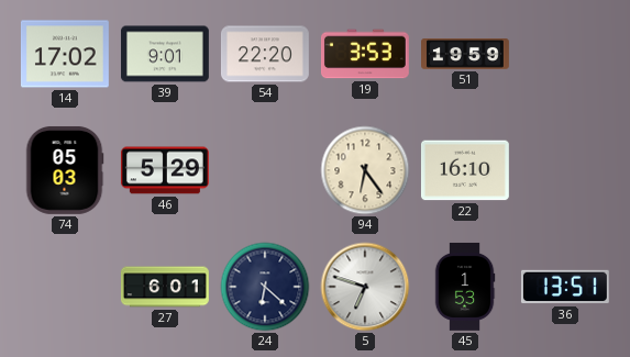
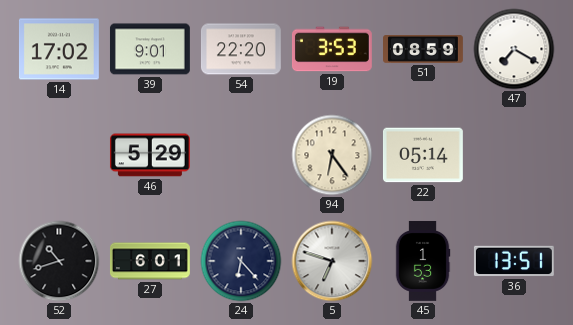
51: 19:59 -> 08:59
47: none -> 7:20
74: 05:03 -> none
22: 16:10 -> 05:14
52: none -> 10:42
24: 6:22 -> 6:23
